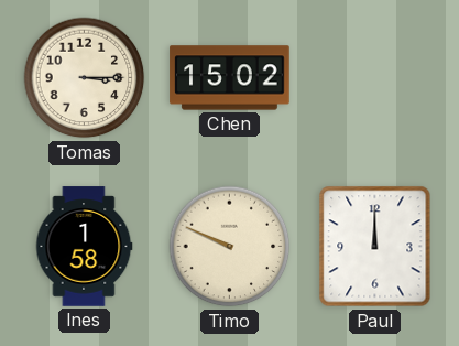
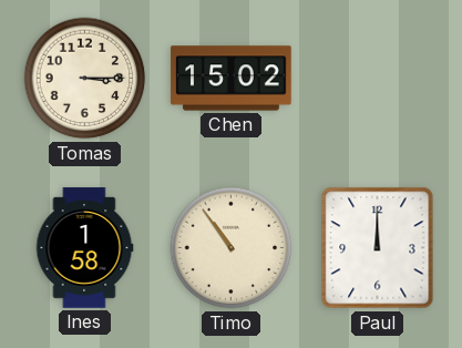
Timo: 9:49 -> 10:54
